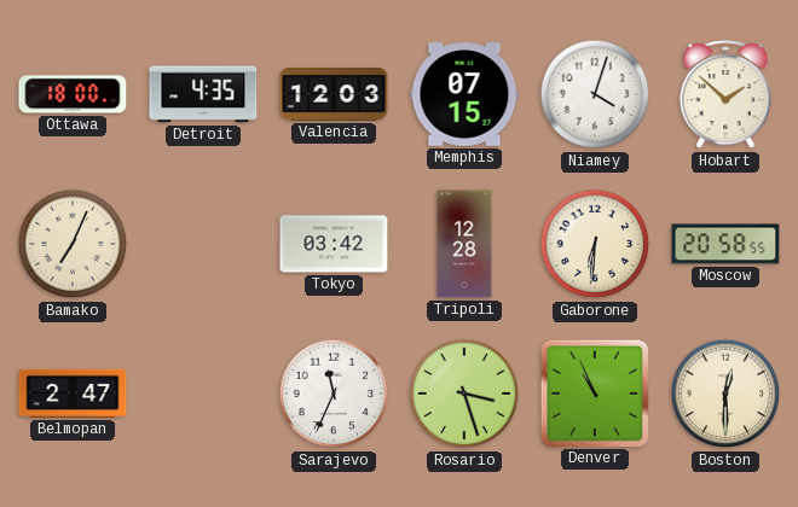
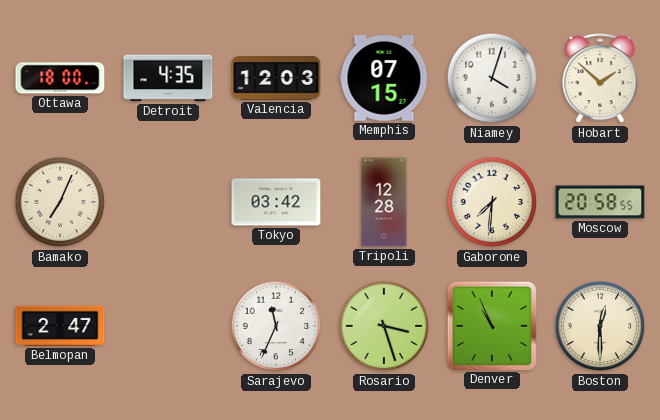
Gaborone: 6:31 -> 7:31
